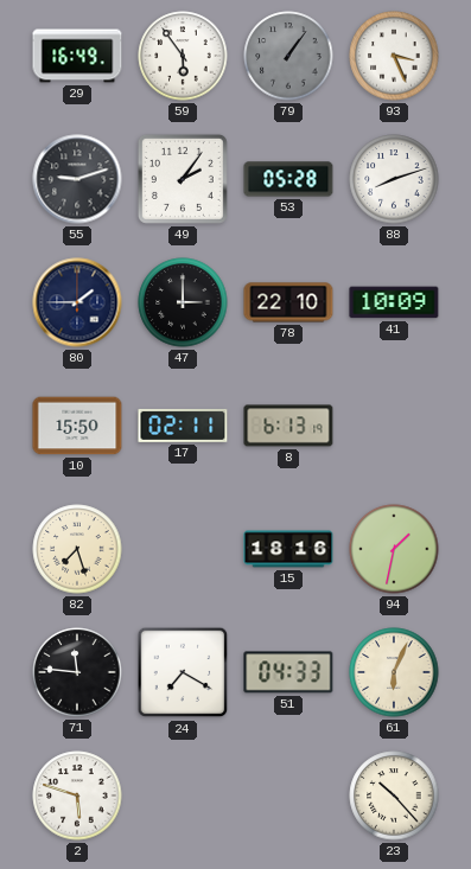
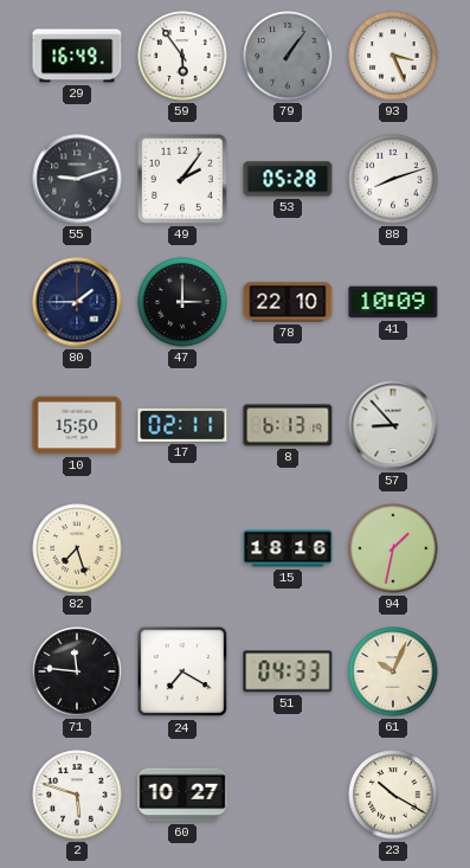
57: none -> 8:53
61: 6:04 -> 10:04
60: none -> 10:27
23: 10:23 -> 10:20
